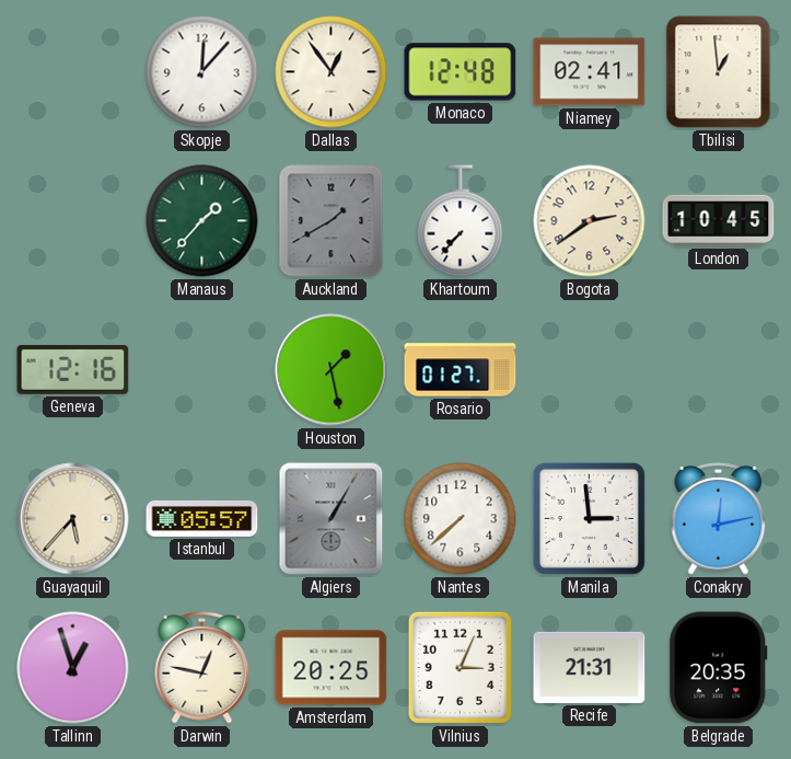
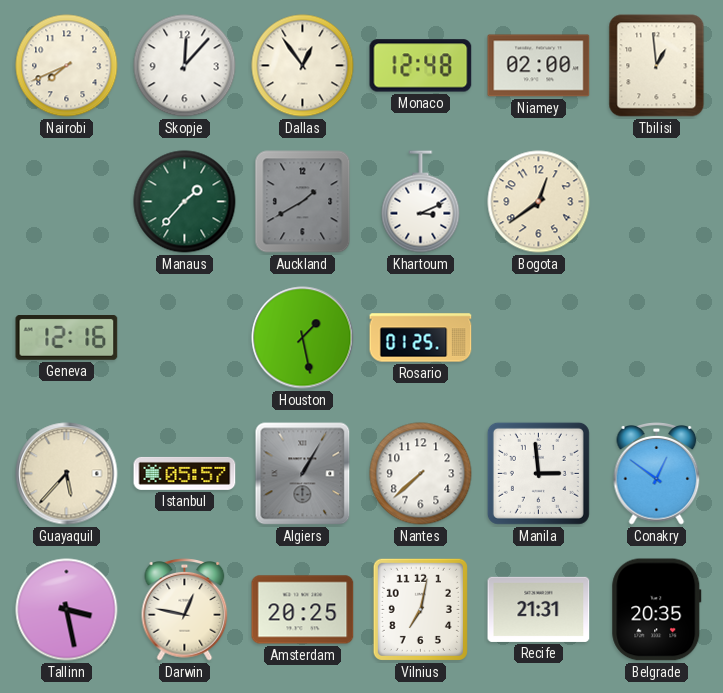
Nairobi: none -> 7:41
Niamey: 02:41 -> 02:00
Khartoum: 7:37 -> 3:11
Bogota: 2:39 -> 12:39
London: 10:45 -> none
Rosario: 01:27 -> 01:25
Conakry: 12:13 -> 12:51
Tallinn: 12:57 -> 3:28
Vilnius: 3:04 -> 7:02
